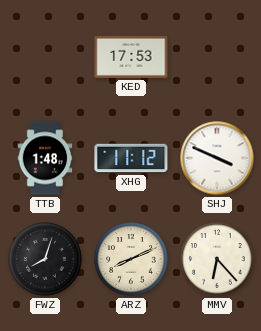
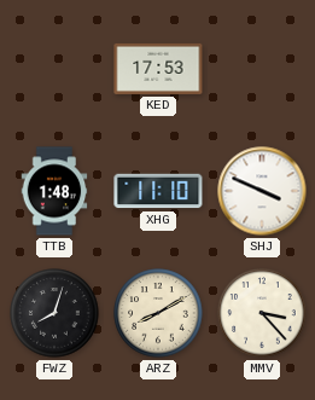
XHG: 11:12 -> 11:10
ARZ: 8:11 -> 8:10
MMV: 6:23 -> 3:23
